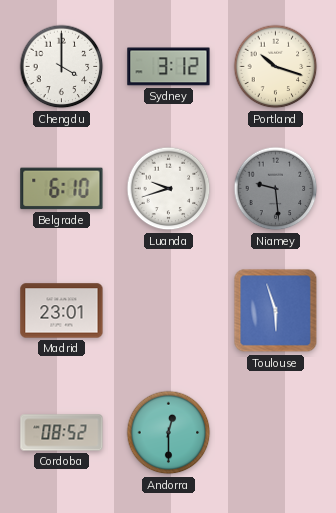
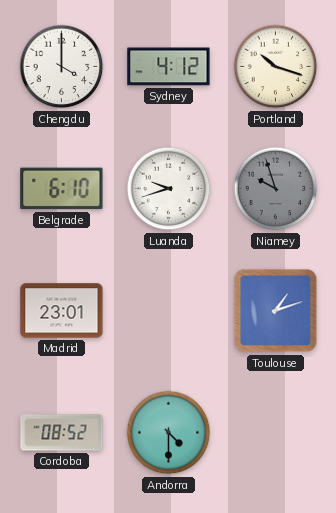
Sydney: 3:12 -> 4:12
Niamey: 9:29 -> 9:57
Toulouse: 5:57 -> 1:12
Andorra: 12:30 -> 4:30
